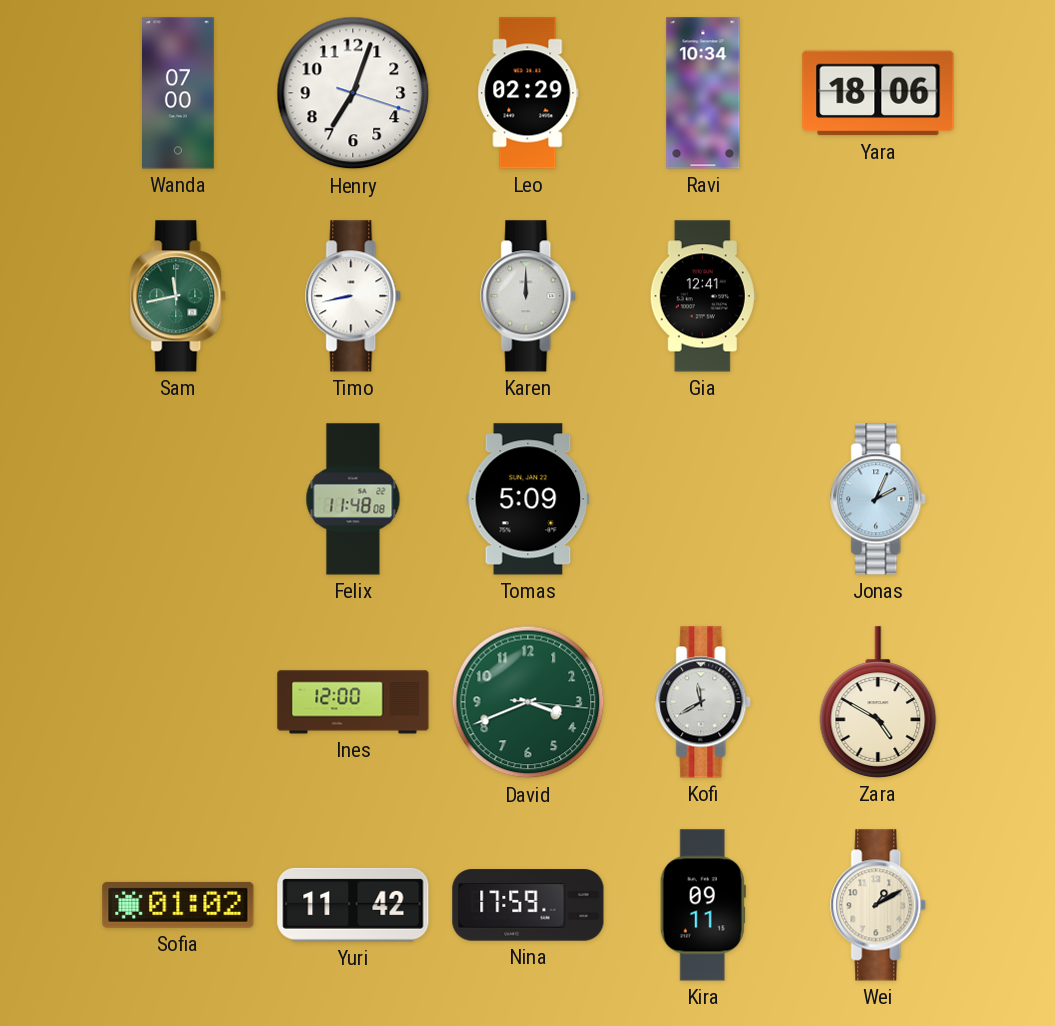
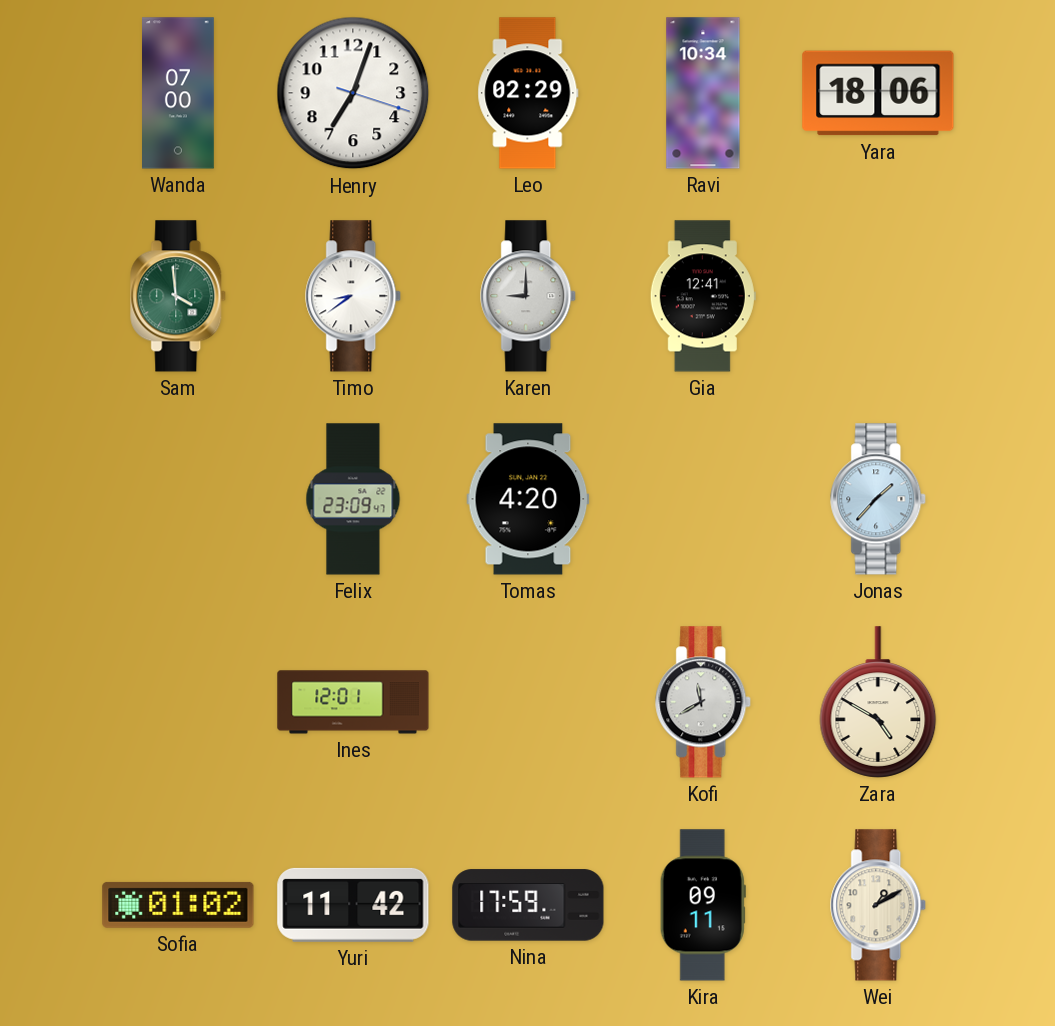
Sam: 11:43 -> 3:59
Timo: 8:43 -> 8:39
Karen: 12:00 -> 9:00
Felix: 11:48 -> 23:09
Tomas: 5:09 -> 4:20
Jonas: 2:04 -> 1:37
Ines: 12:00 -> 12:01
David: 3:41 -> none
